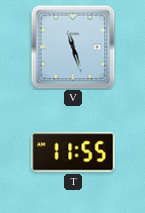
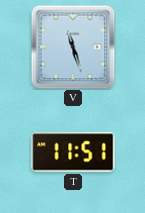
T: 11:55 -> 11:51
